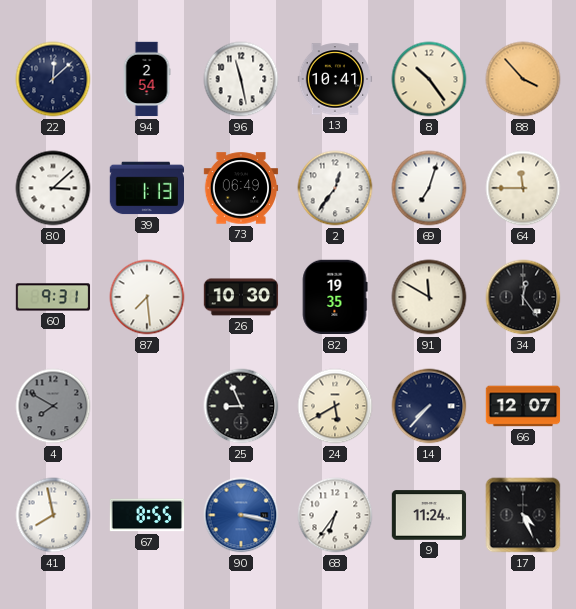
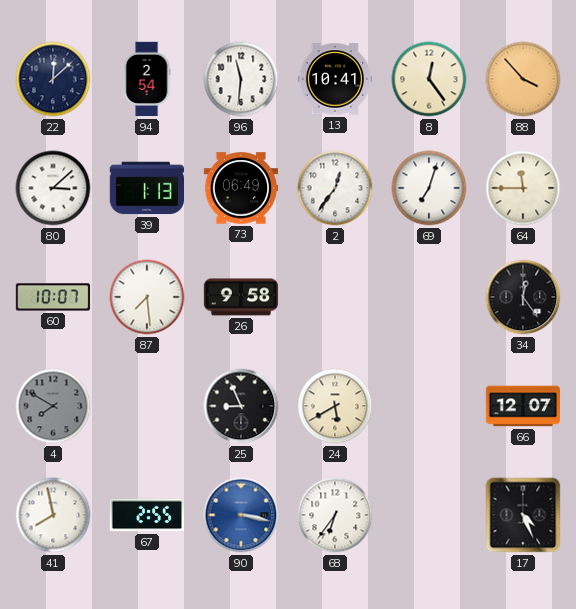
96: 11:28 -> 11:31
8: 10:24 -> 12:24
60: 9:31 -> 10:07
26: 10:30 -> 9:58
82: 19:35 -> none
91: 11:50 -> none
14: 7:37 -> none
67: 8:55 -> 2:55
9: 11:24 -> none
